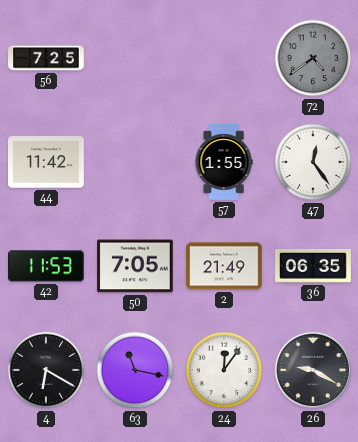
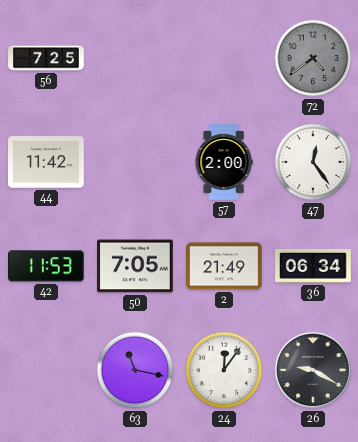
57: 1:55 -> 2:00
36: 06:35 -> 06:34
4: 6:20 -> none
